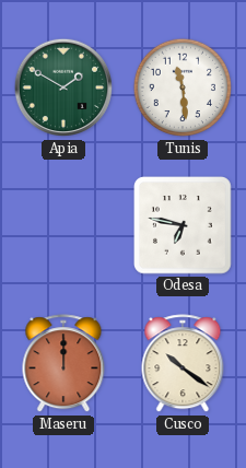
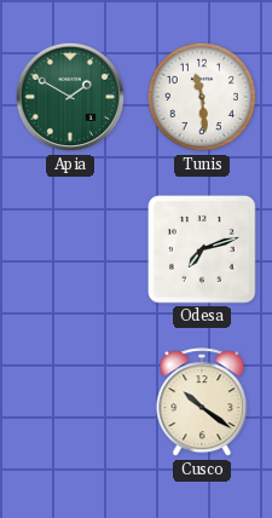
Odesa: 6:47 -> 7:12
Maseru: 12:00 -> none
